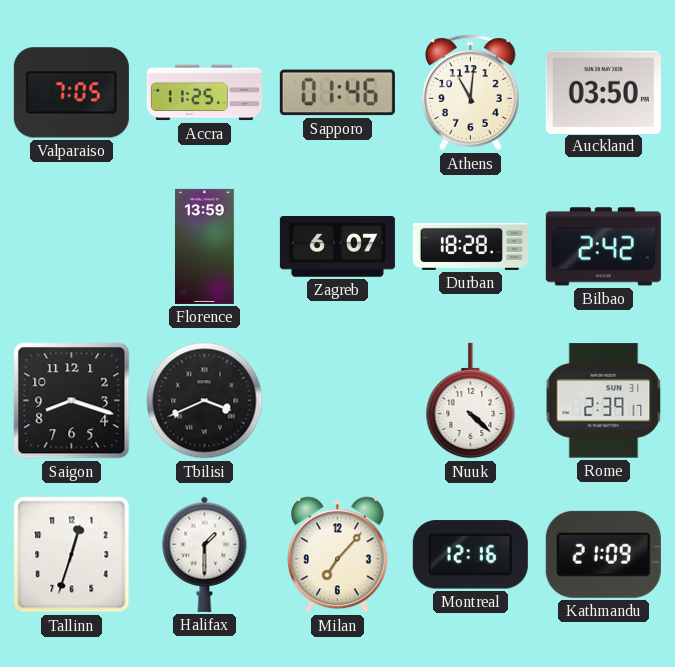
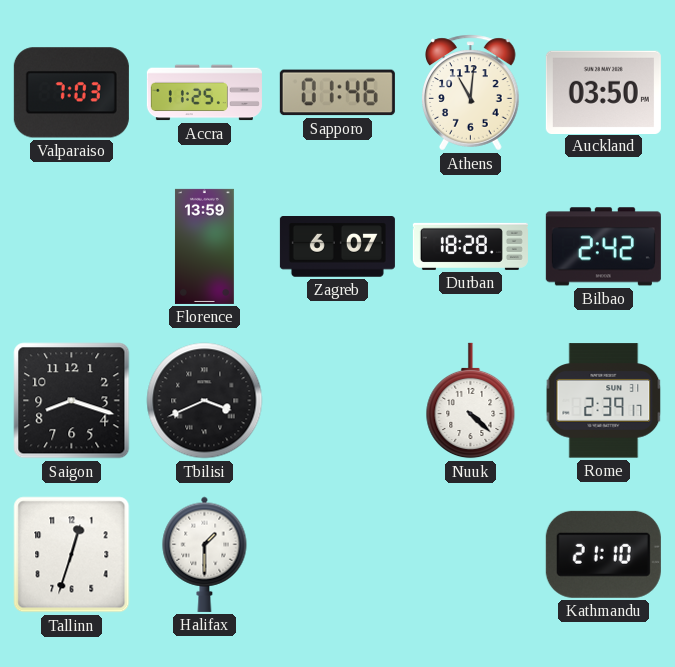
Valparaiso: 7:05 -> 7:03
Milan: 7:07 -> none
Montreal: 12:16 -> none
Kathmandu: 21:09 -> 21:10
